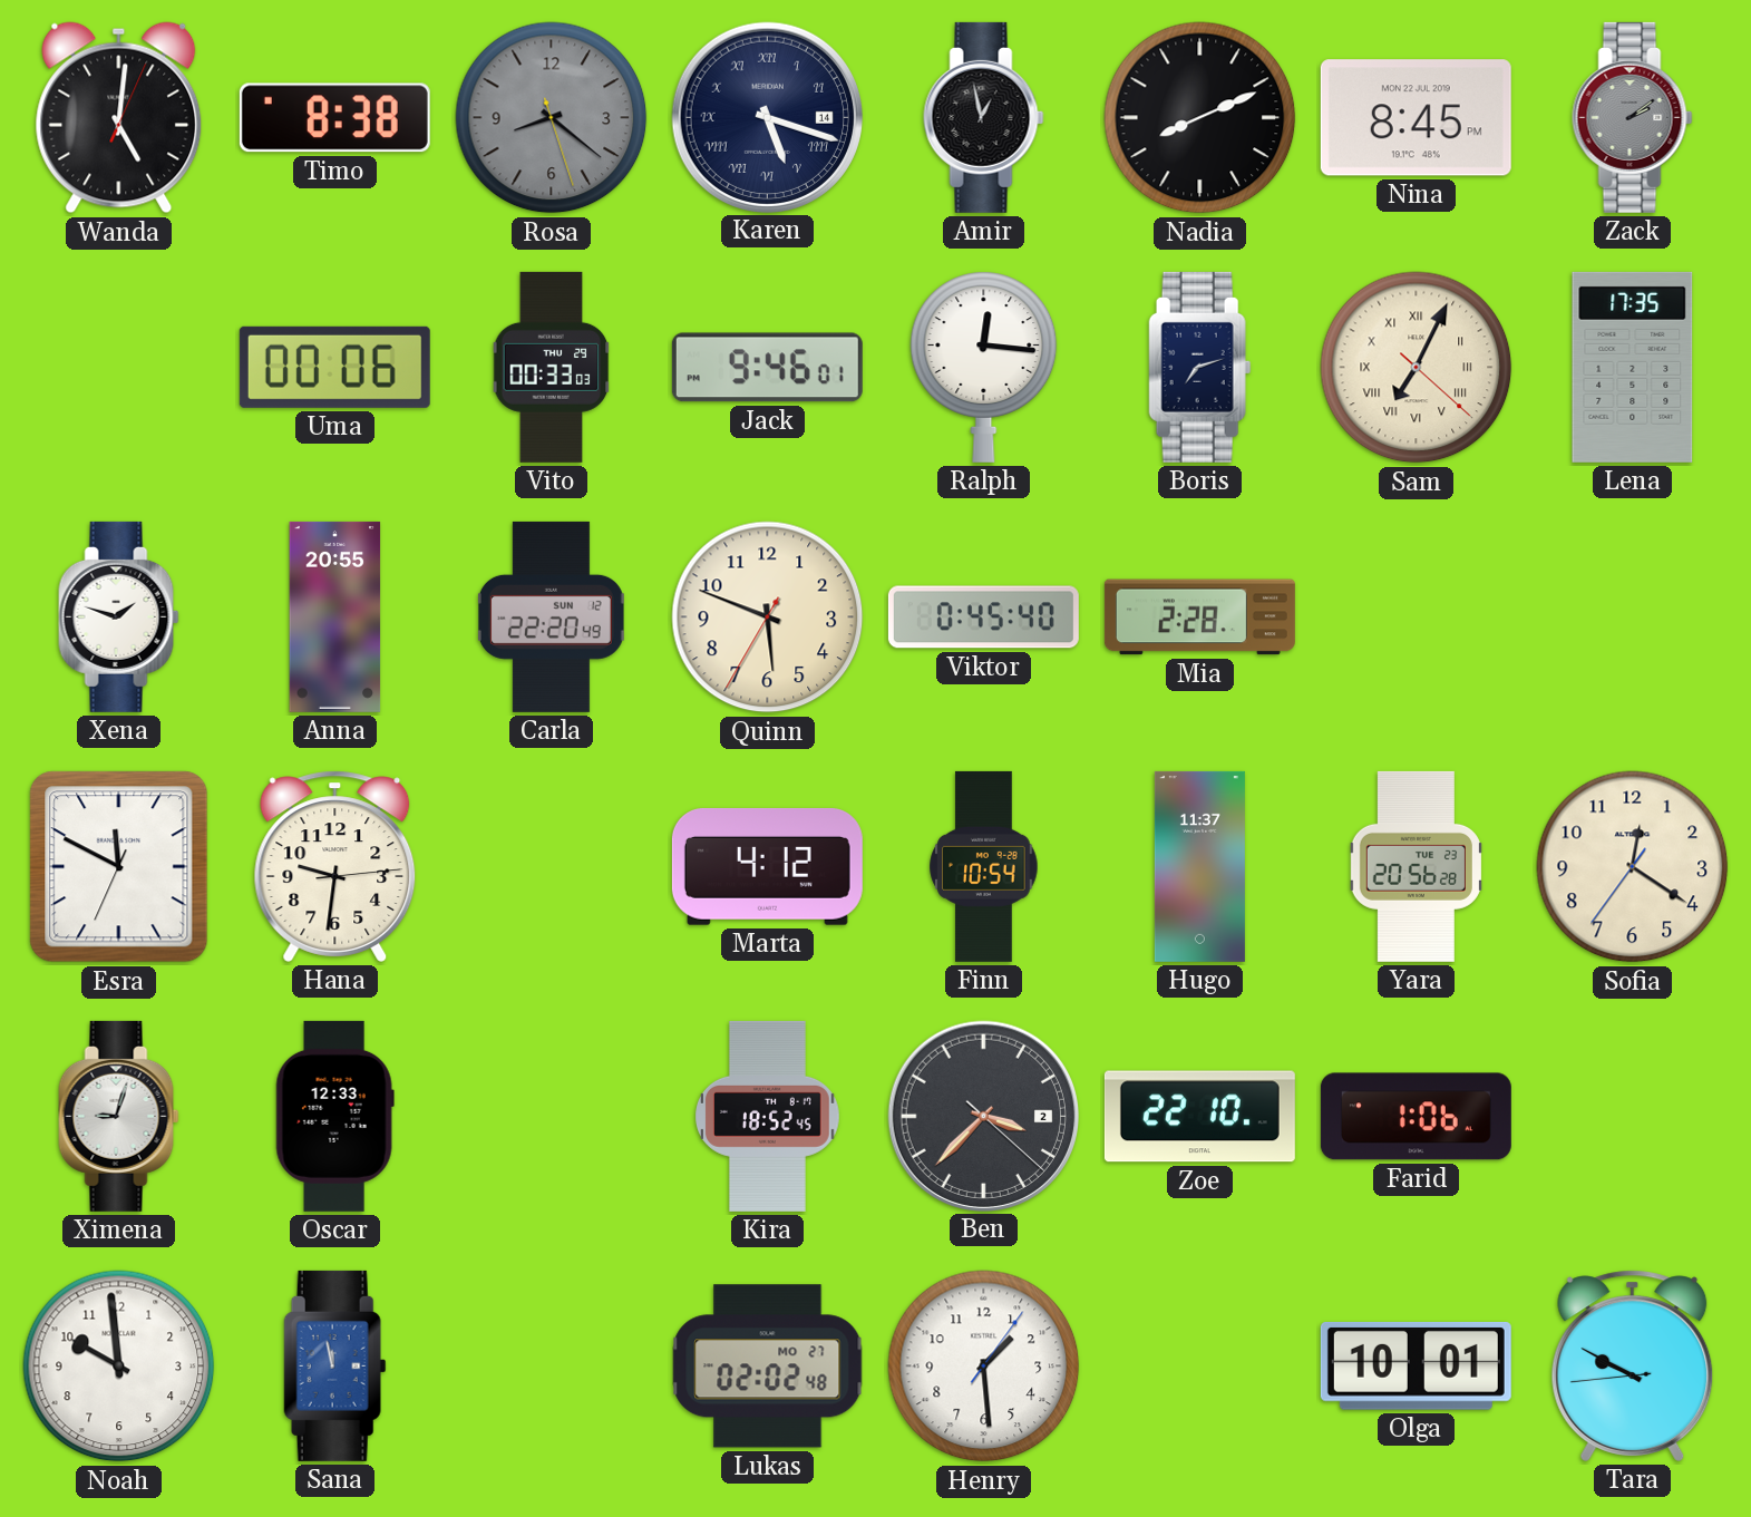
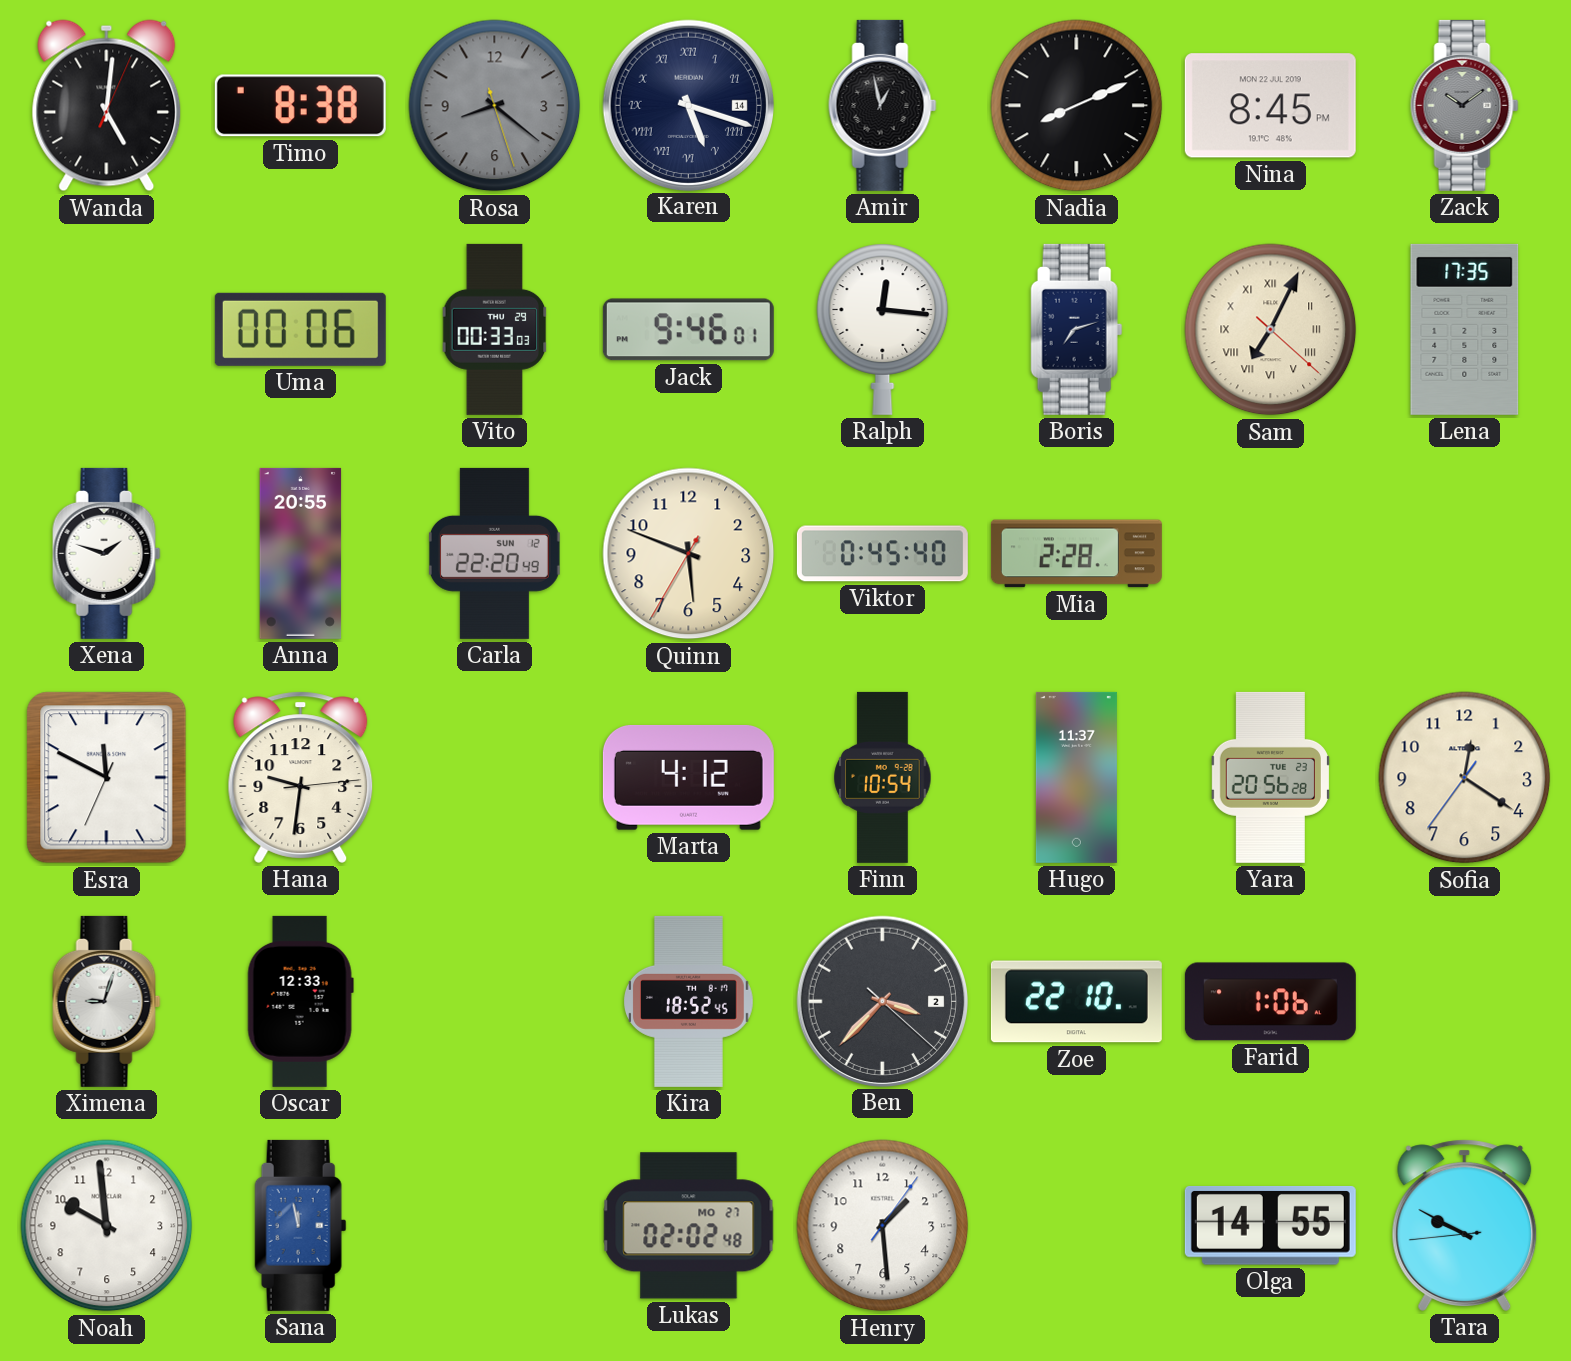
Zack: 2:09 -> 10:09
Olga: 10:01 -> 14:55
